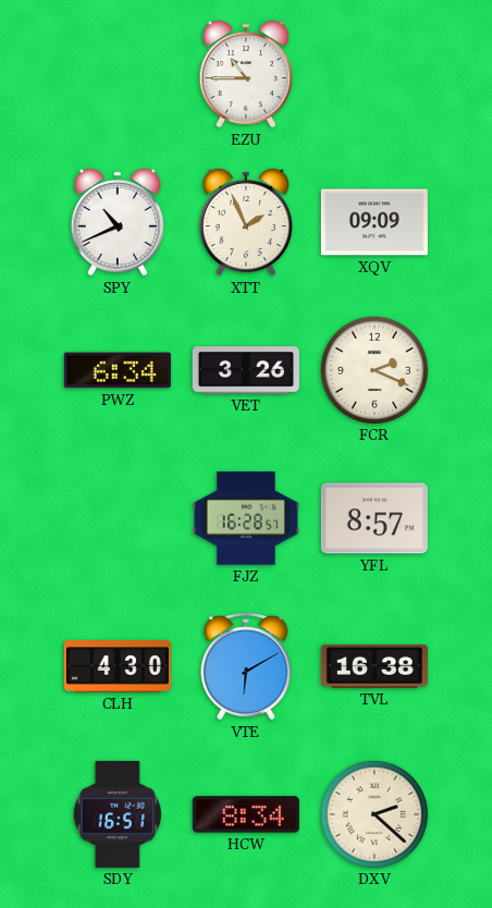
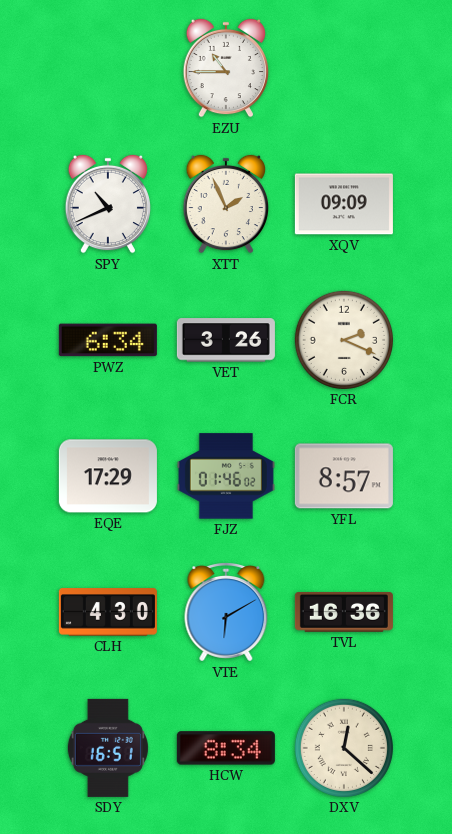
EQE: none -> 17:29
FJZ: 16:28 -> 01:46
TVL: 16:38 -> 16:36
DXV: 2:22 -> 12:22
